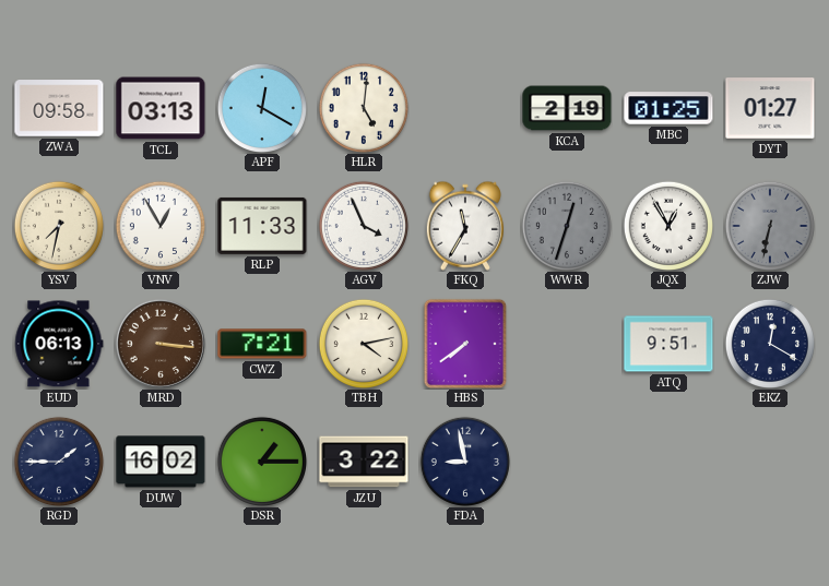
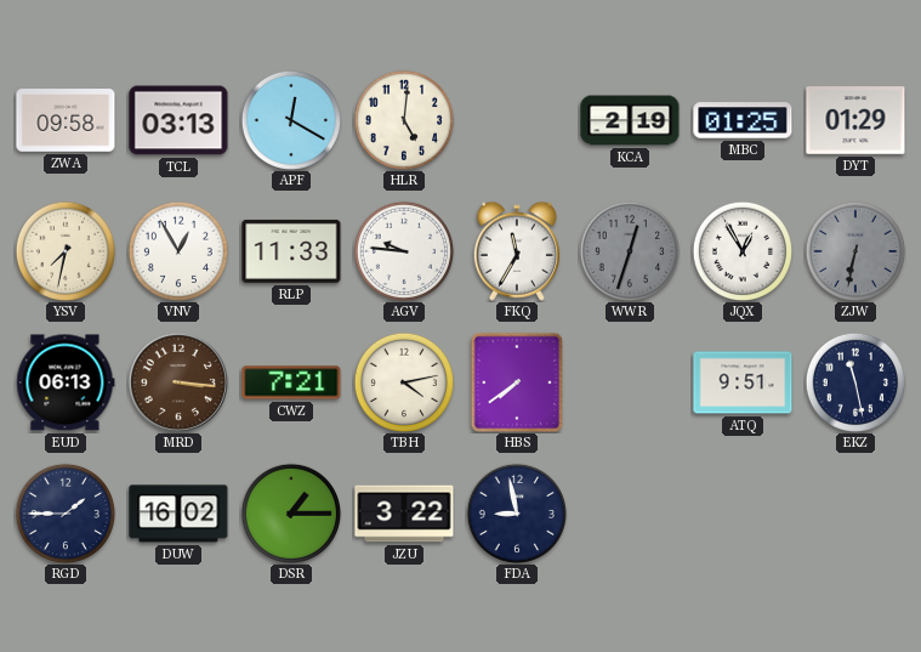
DYT: 01:27 -> 01:29
AGV: 3:56 -> 9:46
EKZ: 12:20 -> 11:28
